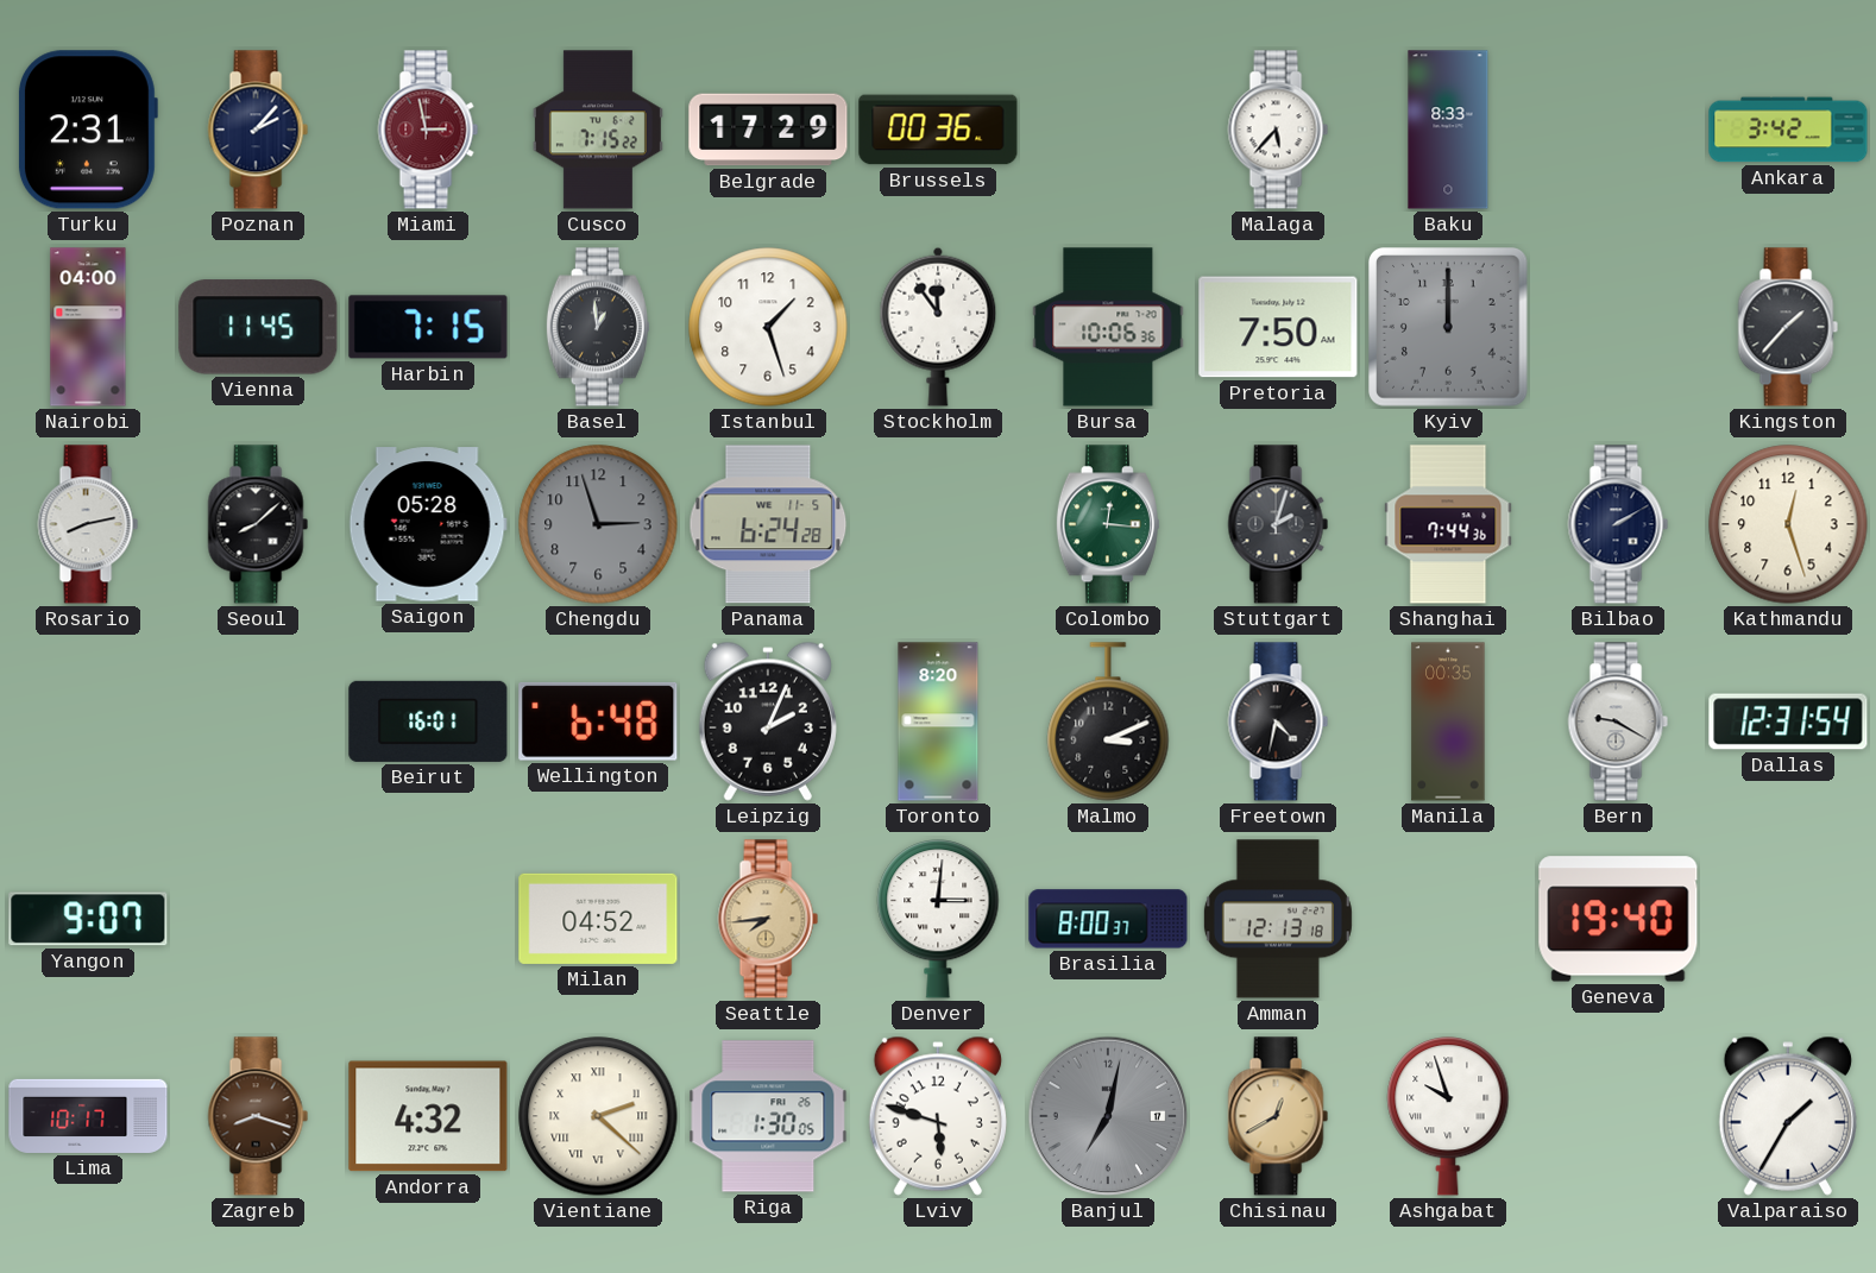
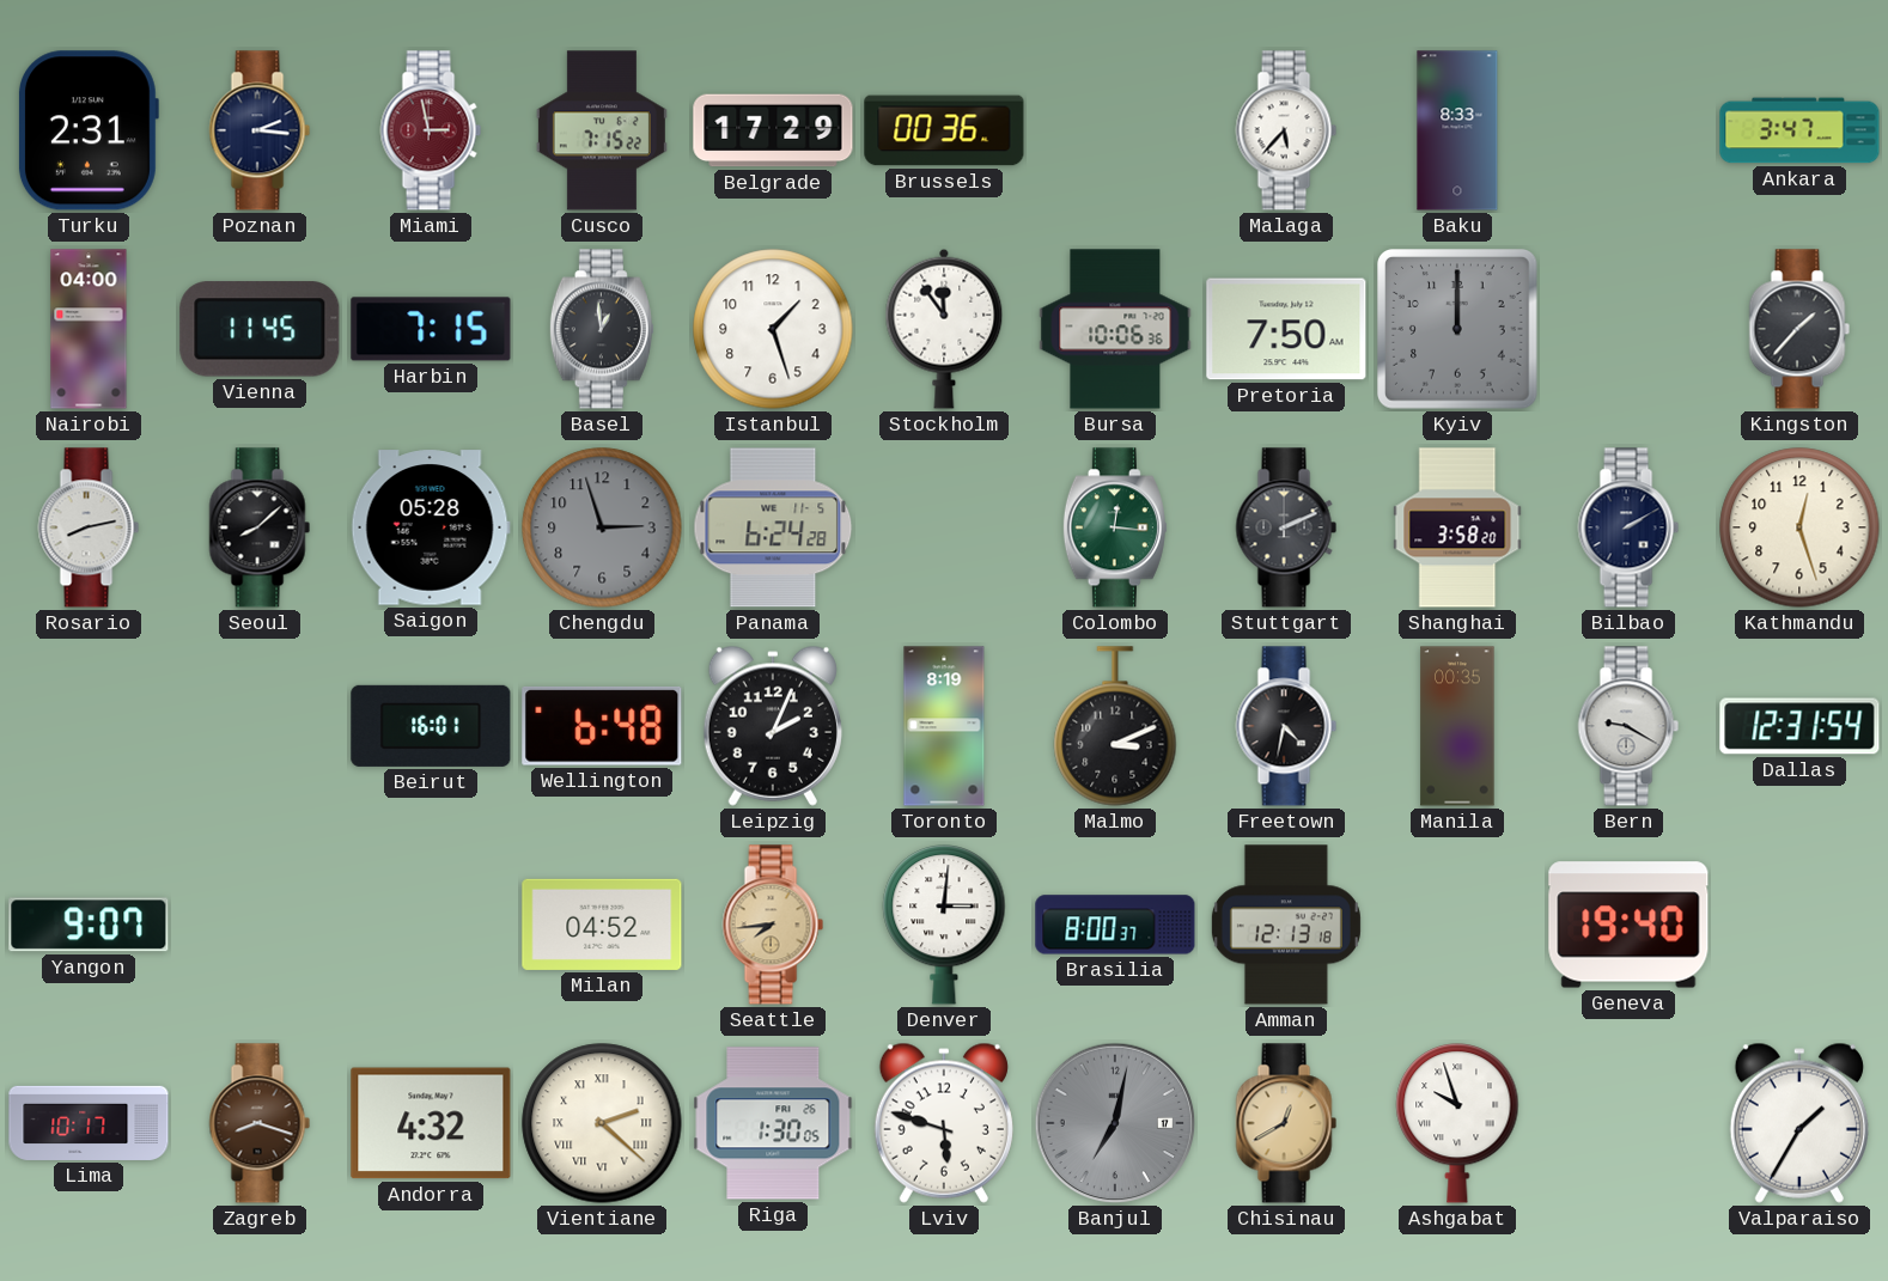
Poznan: 2:07 -> 2:16
Ankara: 3:42 -> 3:47
Stuttgart: 2:03 -> 2:11
Shanghai: 7:44 -> 3:58
Toronto: 8:20 -> 8:19
